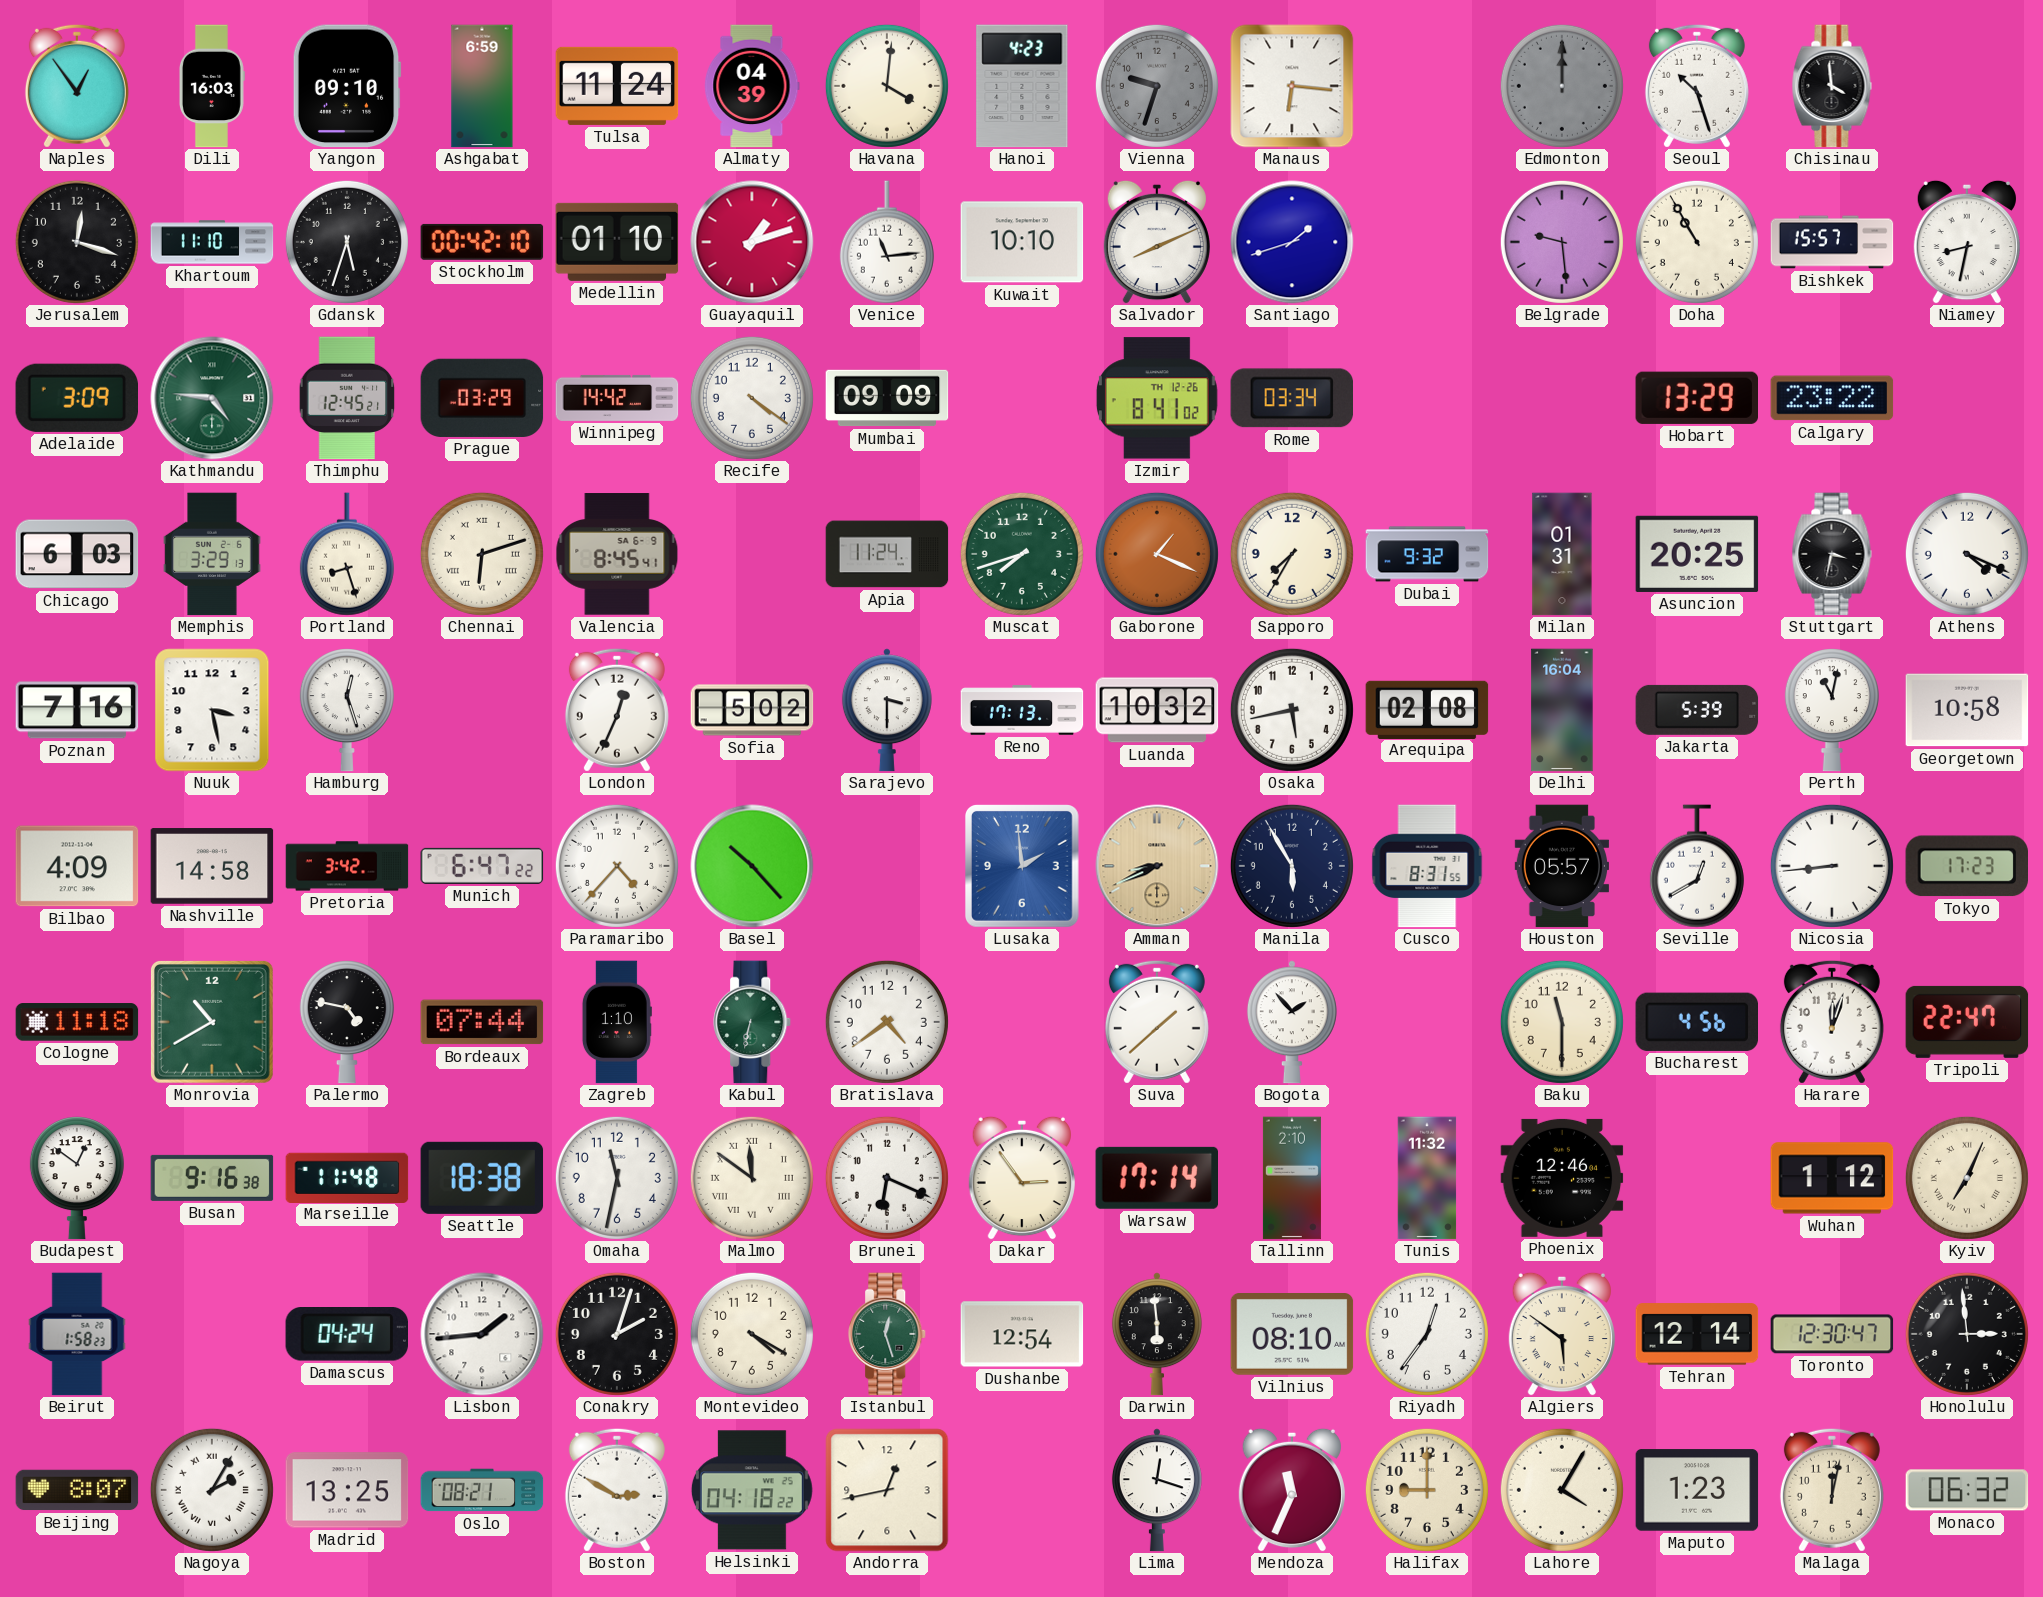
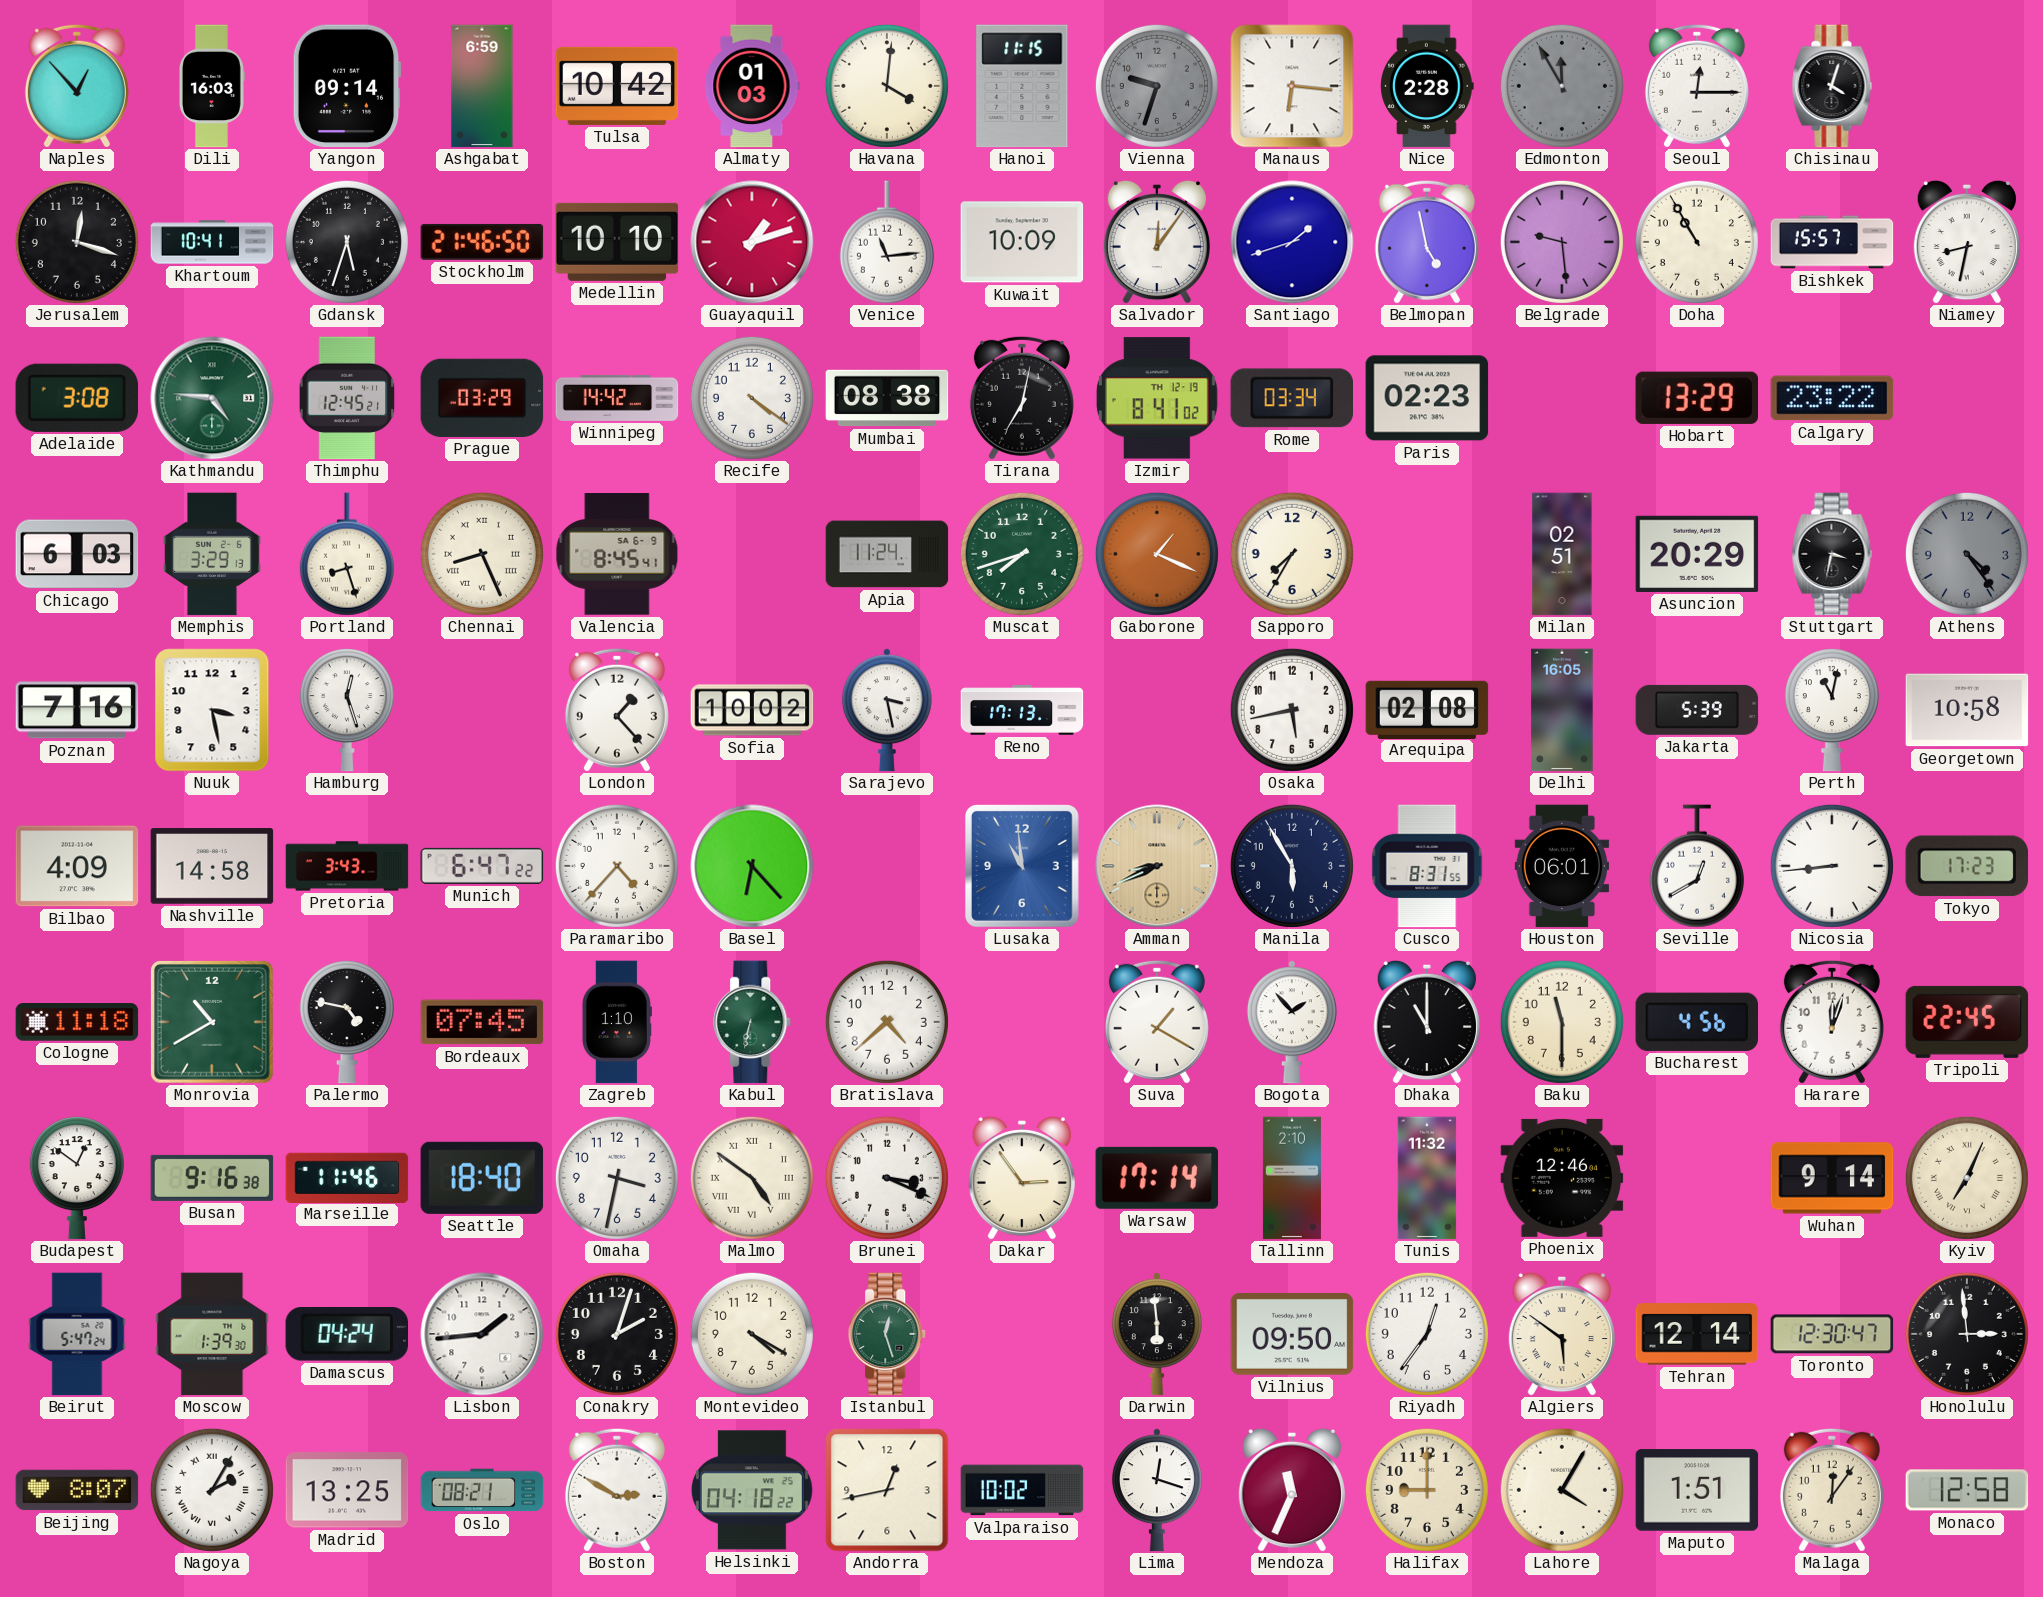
Naples: 12:54 -> 12:53
Yangon: 09:10 -> 09:14
Tulsa: 11:24 -> 10:42
Almaty: 04:39 -> 01:03
Hanoi: 4:23 -> 11:15
Nice: none -> 2:28
Edmonton: 12:00 -> 11:55
Seoul: 10:27 -> 12:15
Chisinau: 3:59 -> 4:03
Khartoum: 11:10 -> 10:41
Stockholm: 00:42 -> 21:46
Medellin: 01:10 -> 10:10
Kuwait: 10:10 -> 10:09
Salvador: 8:11 -> 12:06
Belmopan: none -> 4:58
Adelaide: 3:09 -> 3:08
Mumbai: 09:09 -> 08:38
Tirana: none -> 7:02
Izmir date: TH 12-26 -> TH 12-19
Paris: none -> 02:23
Chennai: 6:12 -> 8:26
Dubai: 9:32 -> none
Milan: 01:31 -> 02:51
Asuncion: 20:25 -> 20:29
Athens: 4:19 -> 4:24
Athens dial: white -> grey
London: 12:34 -> 1:23
Sofia: 5:02 -> 10:02
Sarajevo: 3:30 -> 3:28
Luanda: 10:32 -> none
Delhi: 16:04 -> 16:05
Pretoria: 3:42 -> 3:43
Basel: 10:23 -> 6:23
Lusaka: 1:59 -> 10:59
Houston: 05:57 -> 06:01
Bordeaux: 07:44 -> 07:45
Bratislava: 4:39 -> 4:38
Suva: 1:38 -> 1:20
Dhaka: none -> 11:00
Tripoli: 22:47 -> 22:45
Marseille: 11:48 -> 11:46
Seattle: 18:38 -> 18:40
Omaha: 11:32 -> 3:32
Malmo: 11:51 -> 4:51
Brunei: 6:19 -> 3:19
Wuhan: 1:12 -> 9:14
Beirut: 1:58 -> 5:47
Moscow: none -> 1:39
Dushanbe: 12:54 -> none
Vilnius: 08:10 -> 09:50
Valparaiso: none -> 10:02
Maputo: 1:23 -> 1:51
Malaga: 12:02 -> 12:06
Monaco: 06:32 -> 12:58
